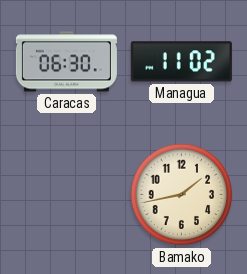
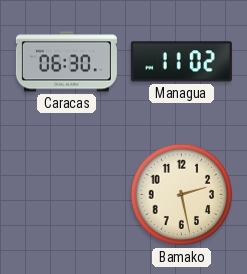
Bamako: 1:43 -> 2:28
